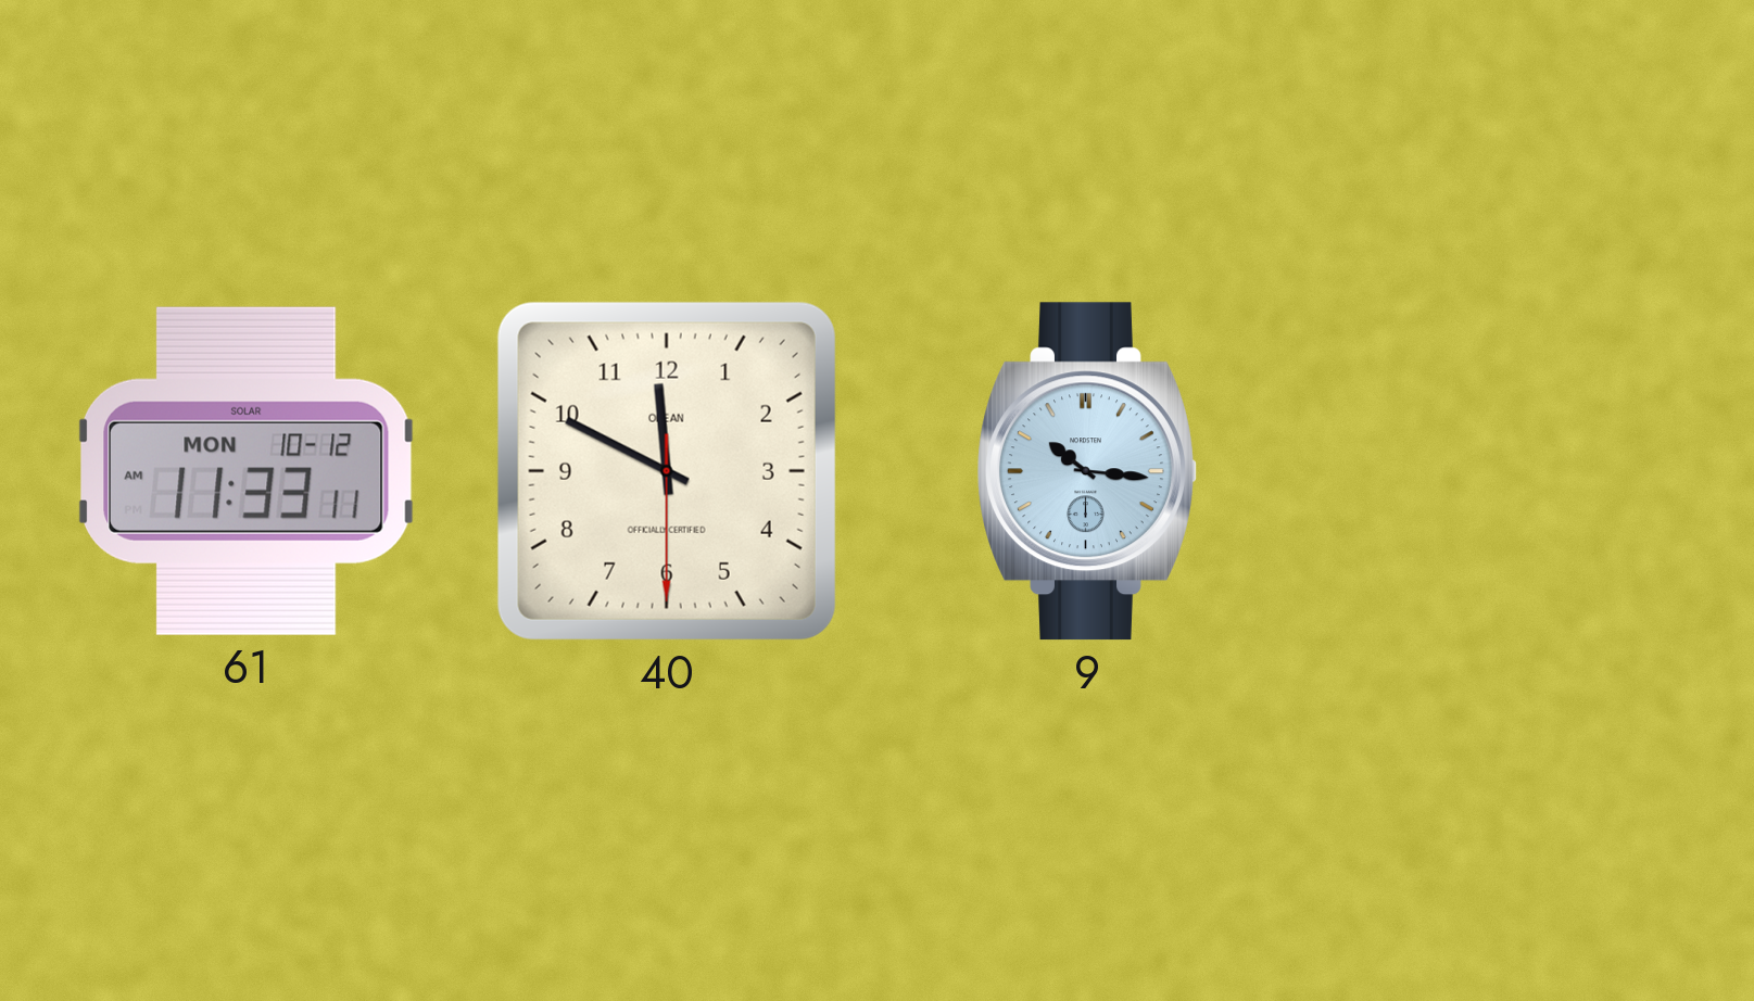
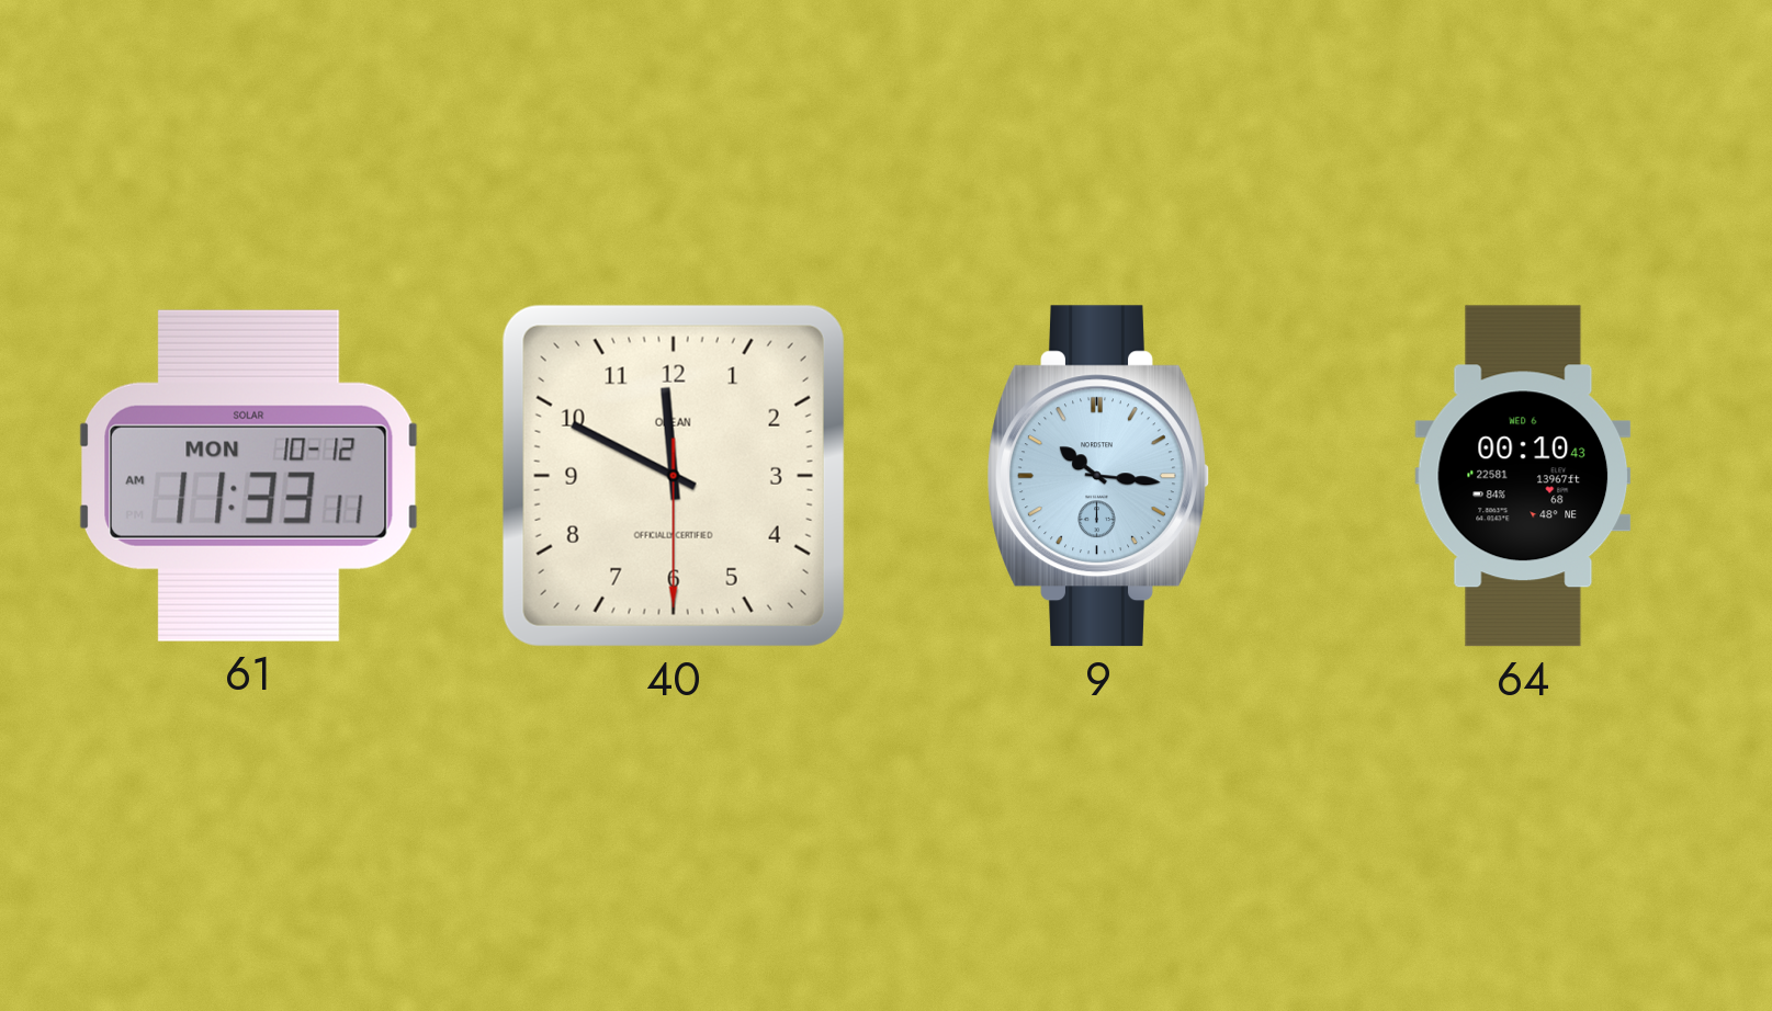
64: none -> 00:10
